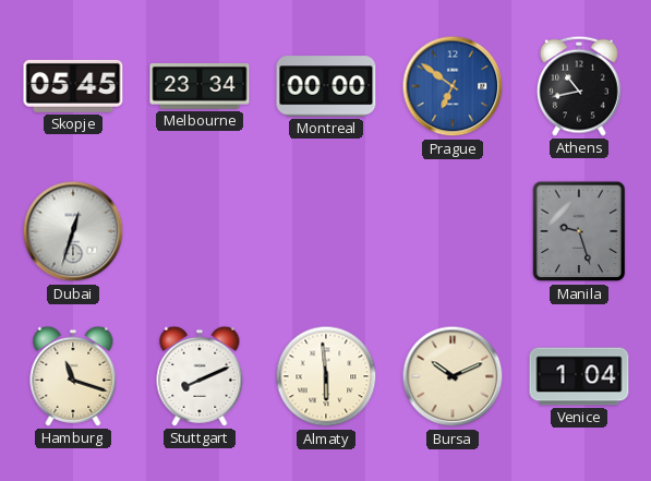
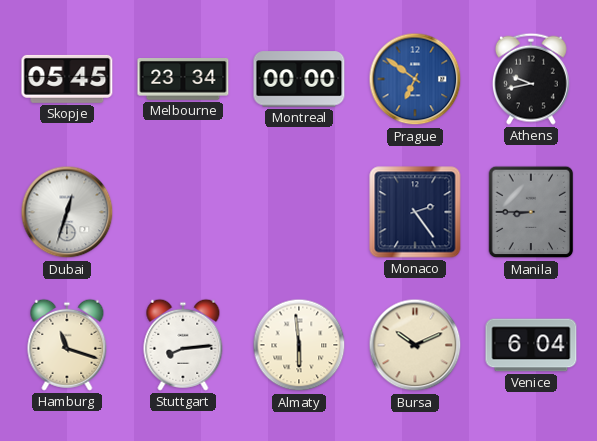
Athens: 10:43 -> 9:43
Monaco: none -> 2:24
Manila: 9:27 -> 8:45
Stuttgart: 8:11 -> 8:14
Venice: 1:04 -> 6:04
